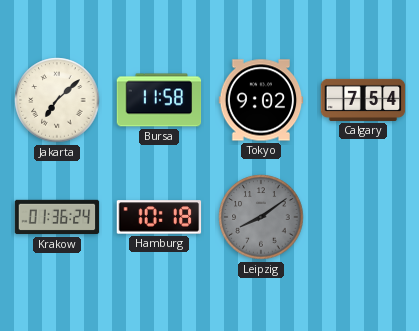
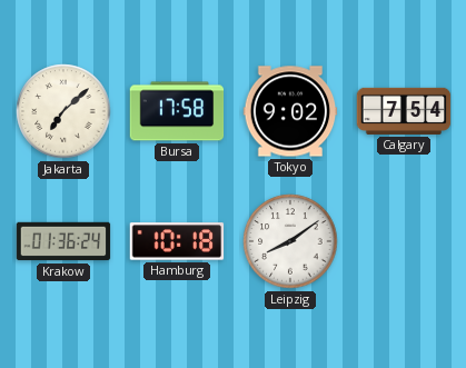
Bursa: 11:58 -> 17:58
Leipzig dial: grey -> white
